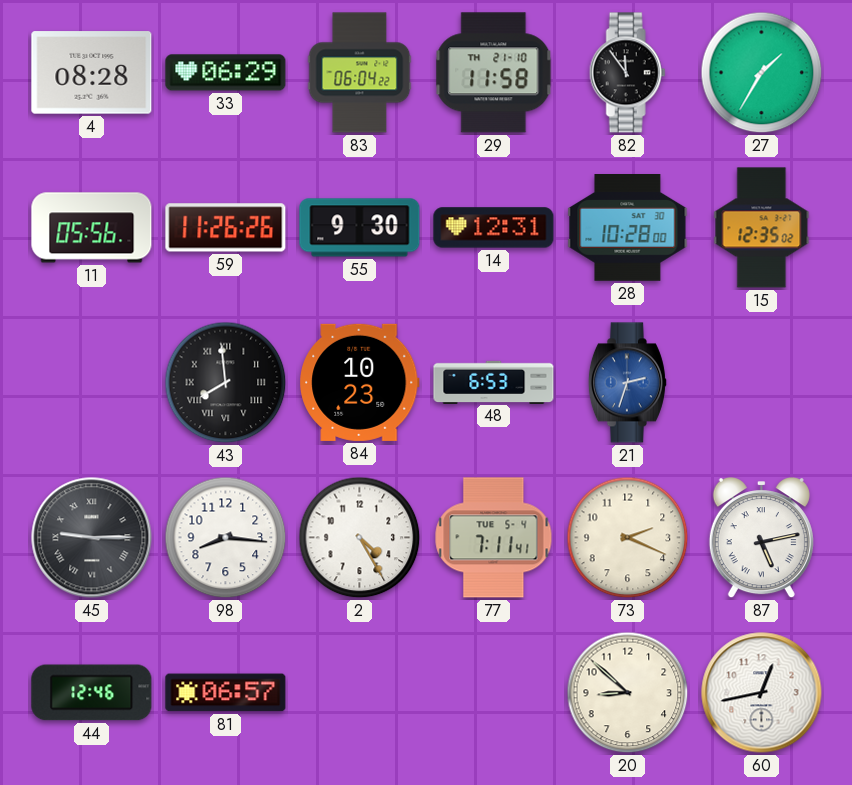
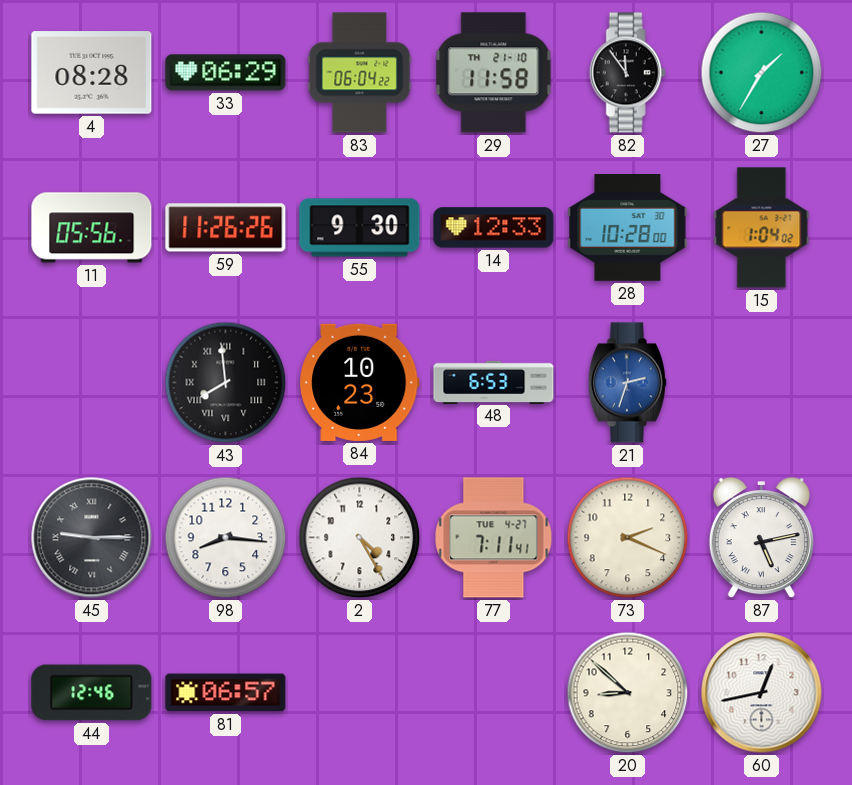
14: 12:31 -> 12:33
15: 12:35 -> 1:04
77 date: TUE 5-4 -> TUE 4-27
